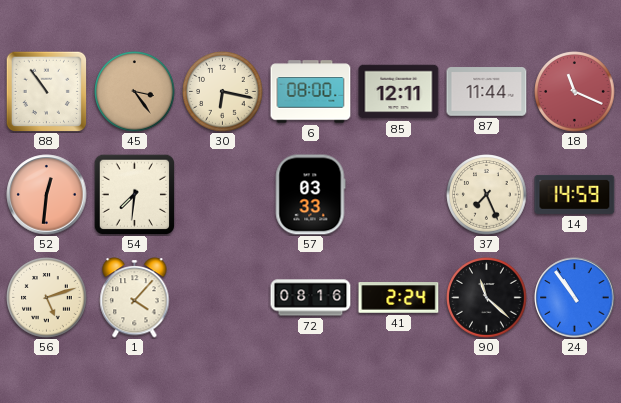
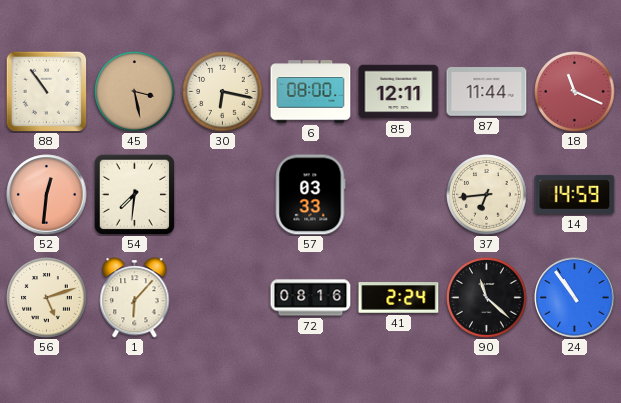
45: 3:24 -> 3:28
37: 7:26 -> 6:44
1: 4:07 -> 6:07
